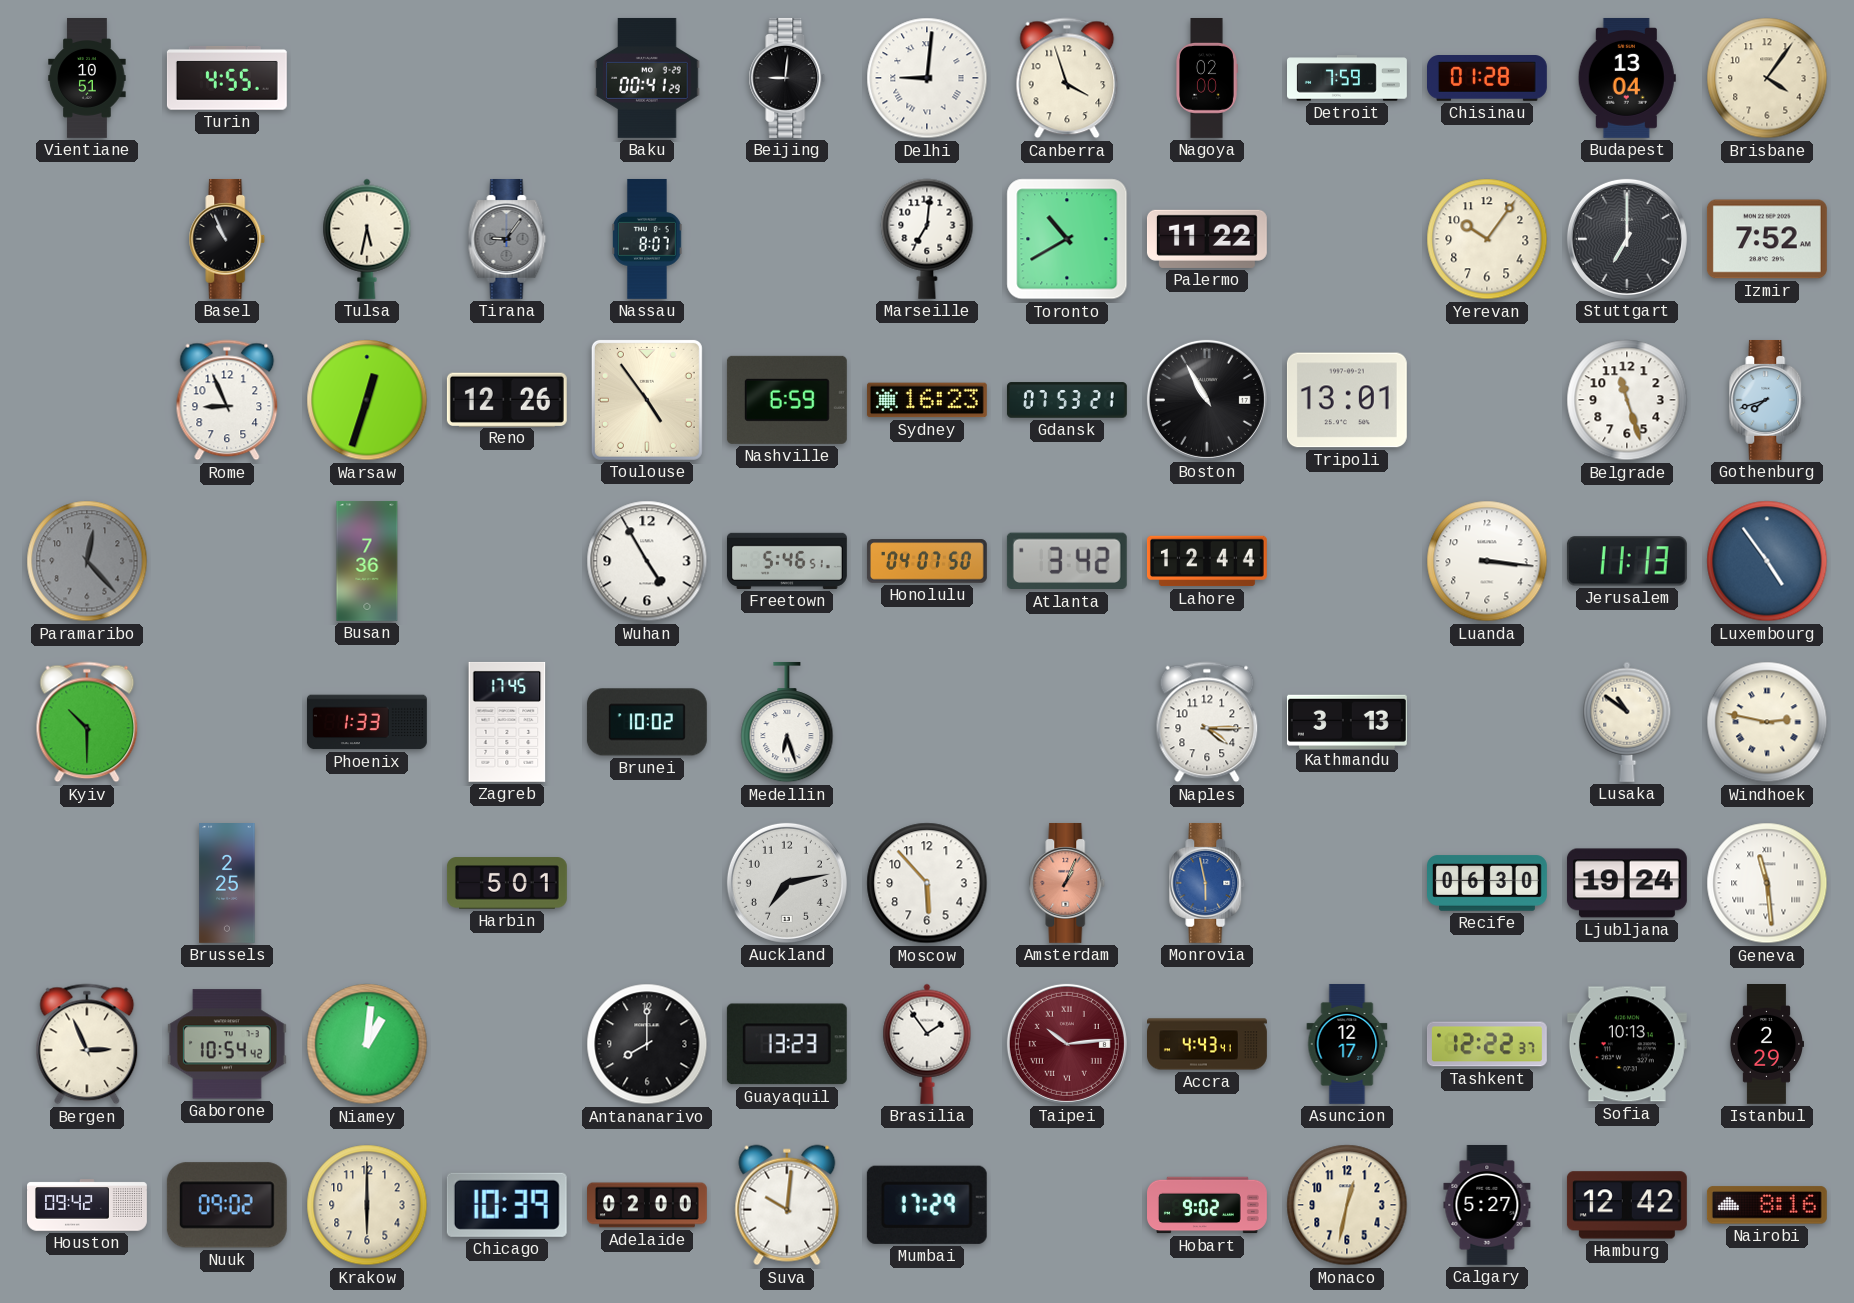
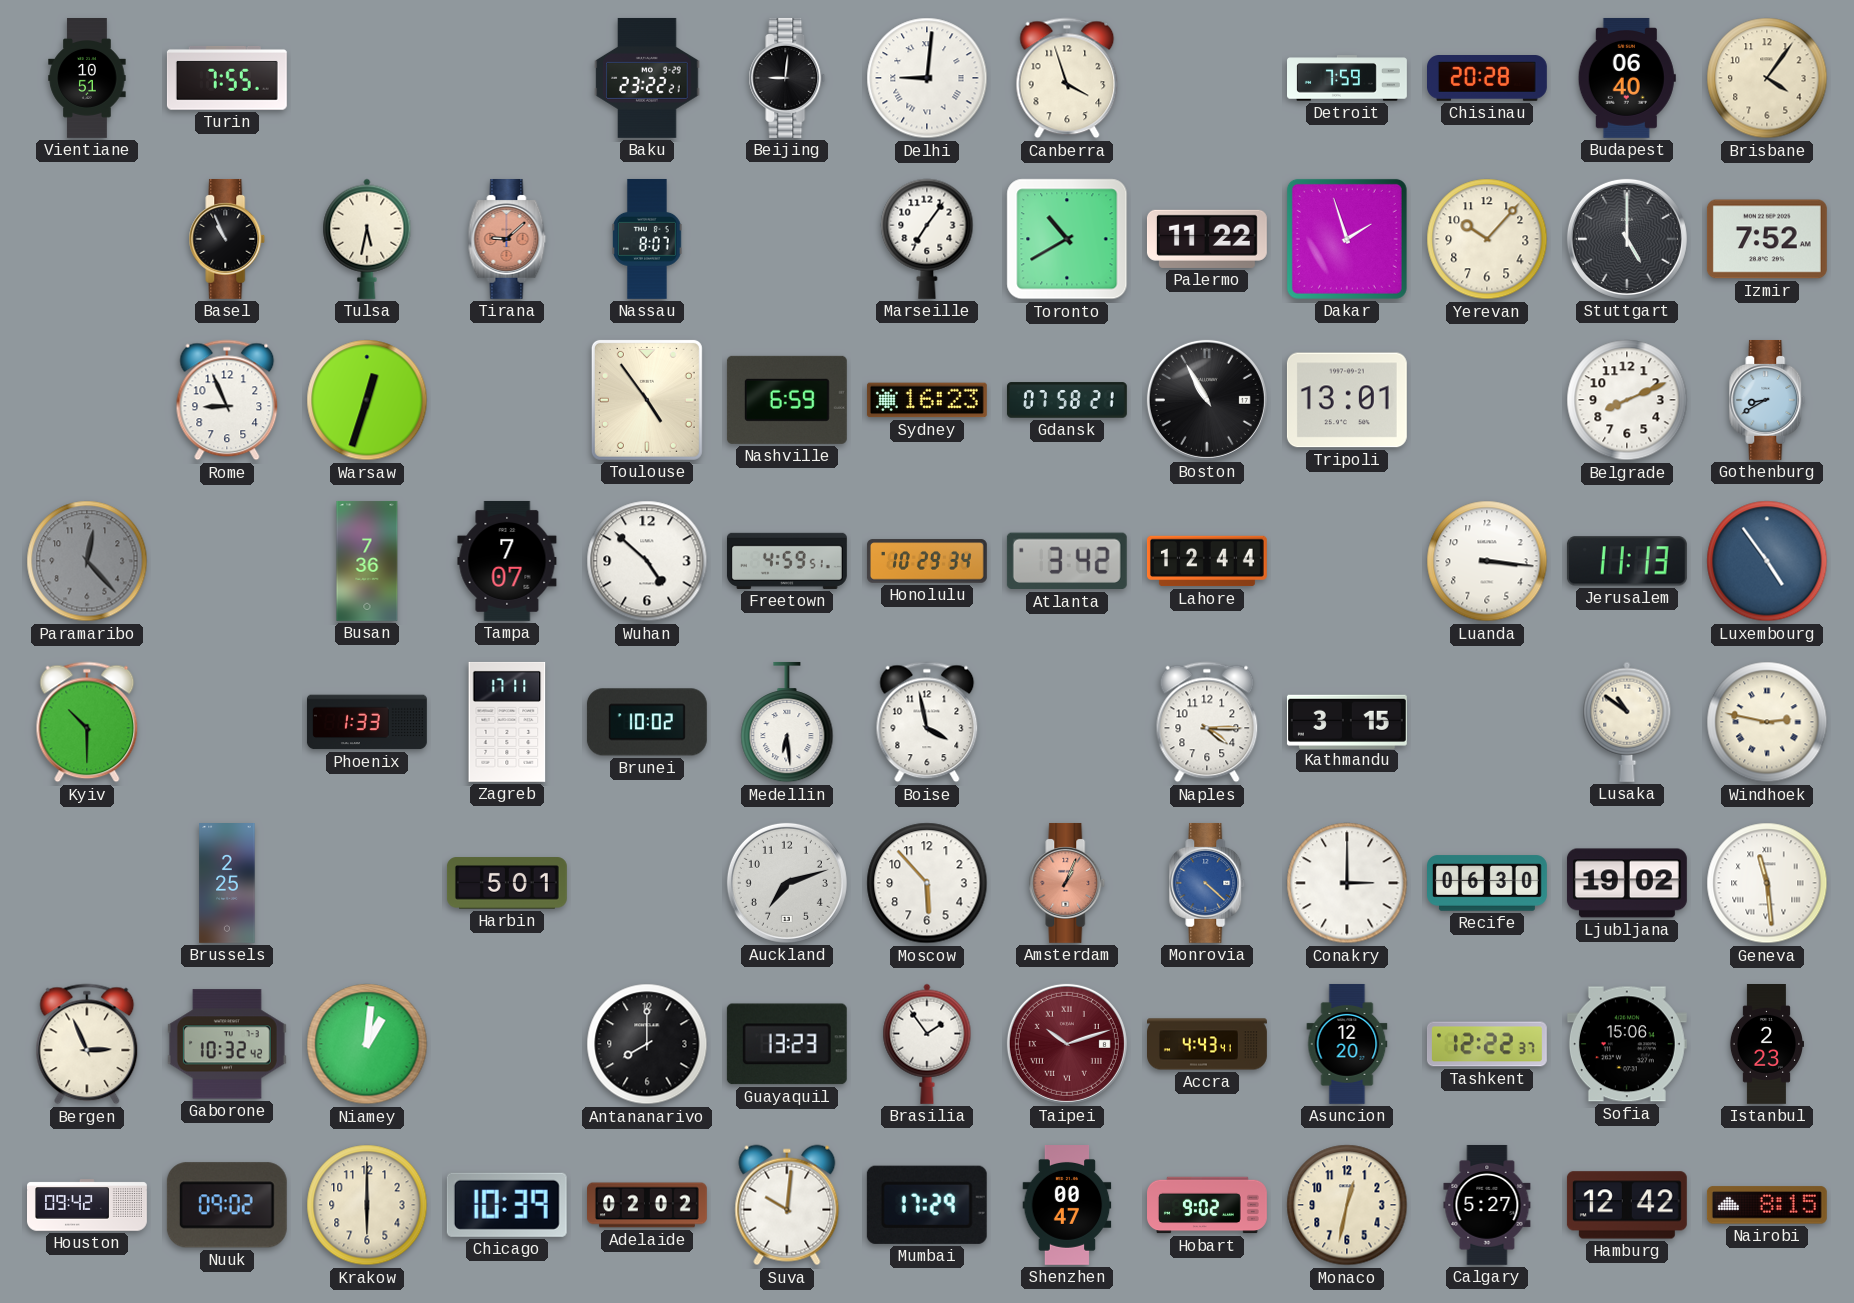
Turin: 4:55 -> 7:55
Baku: 00:41 -> 23:22
Nagoya: 02:00 -> none
Chisinau: 01:28 -> 20:28
Budapest: 13:04 -> 06:40
Tirana: 9:06 -> 9:08
Tirana dial: grey -> salmon
Marseille: 7:01 -> 7:06
Dakar: none -> 1:57
Yerevan: 10:06 -> 10:07
Stuttgart: 7:00 -> 5:00
Reno: 12:26 -> none
Gdansk: 07:53 -> 07:58
Belgrade: 11:27 -> 8:11
Gothenburg: 7:42 -> 8:40
Tampa: none -> 7:07
Wuhan: 4:55 -> 4:52
Freetown: 5:46 -> 4:59
Honolulu: 04:07 -> 10:29
Zagreb: 17:45 -> 17:11
Medellin: 6:27 -> 6:29
Boise: none -> 3:58
Kathmandu: 3:13 -> 3:15
Auckland: 7:13 -> 7:12
Monrovia: 5:58 -> 4:22
Conakry: none -> 3:00
Ljubljana: 19:24 -> 19:02
Gaborone: 10:54 -> 10:32
Taipei: 10:14 -> 10:12
Asuncion: 12:17 -> 12:20
Sofia: 10:13 -> 15:06
Istanbul: 2:29 -> 2:23
Adelaide: 02:00 -> 02:02
Shenzhen: none -> 00:47
Nairobi: 8:16 -> 8:15
